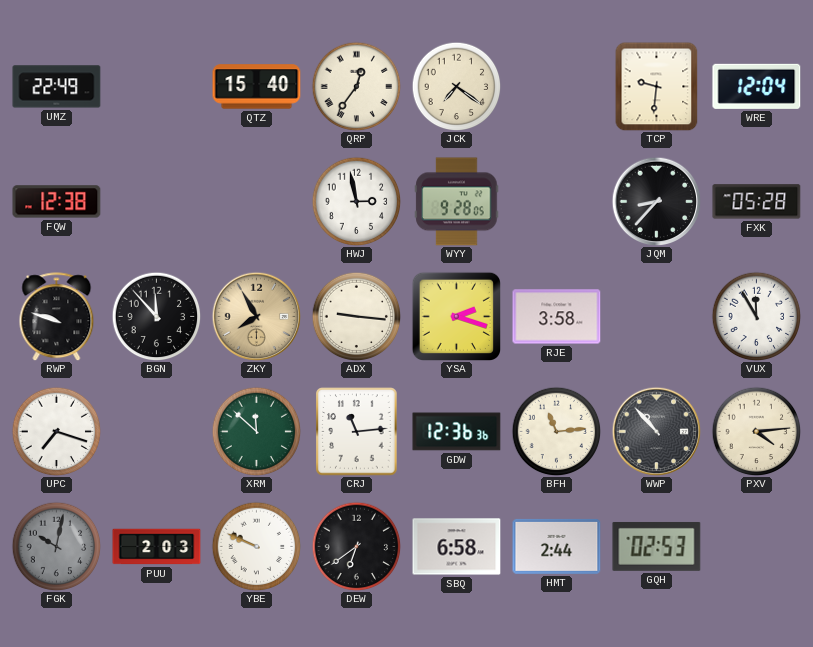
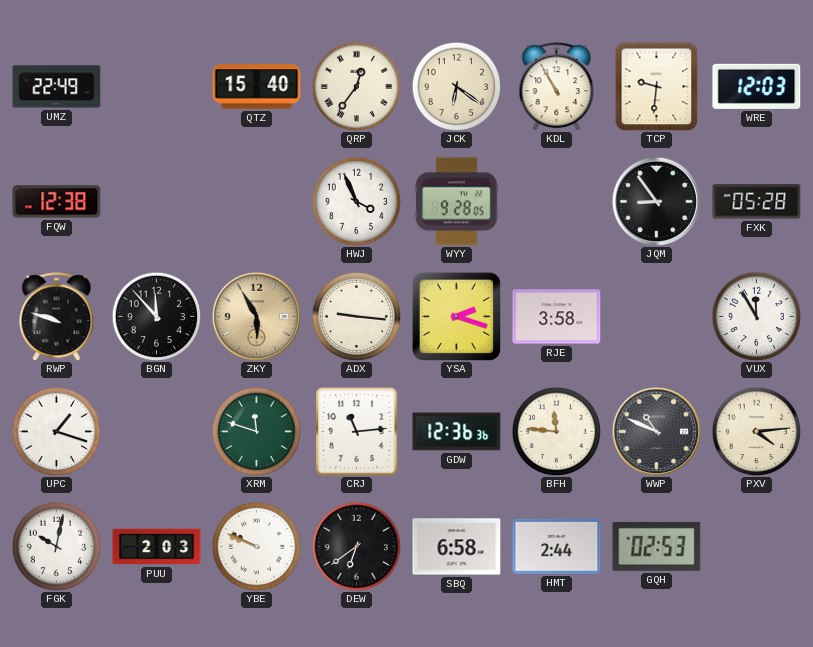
JCK: 7:21 -> 6:21
KDL: none -> 10:55
WRE: 12:04 -> 12:03
HWJ: 2:58 -> 3:56
JQM: 8:37 -> 8:54
ZKY: 7:55 -> 5:55
UPC: 7:18 -> 1:18
XRM: 11:52 -> 11:48
BFH: 11:14 -> 11:46
WWP: 10:53 -> 10:49
FGK dial: grey -> white
